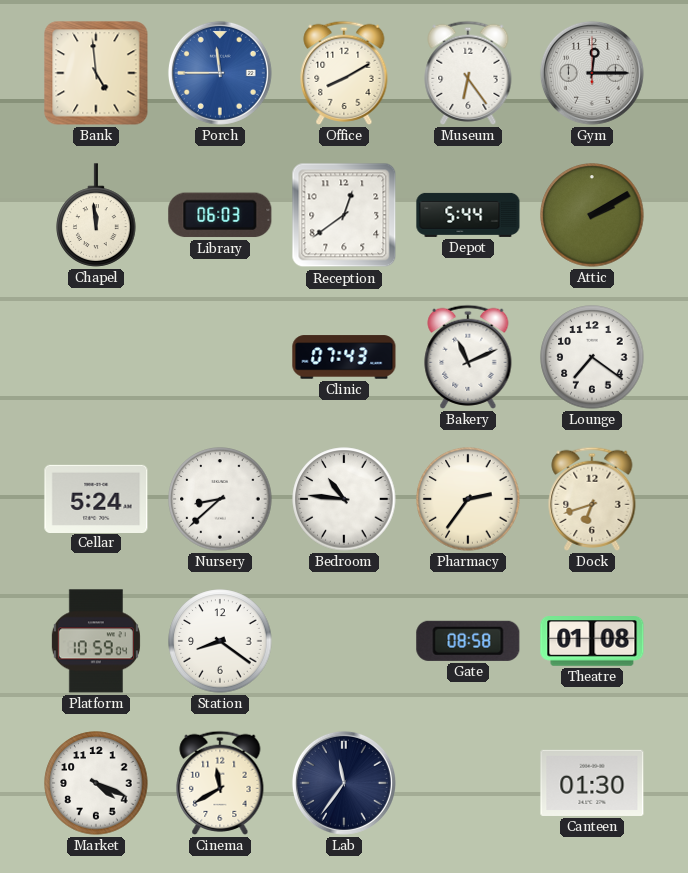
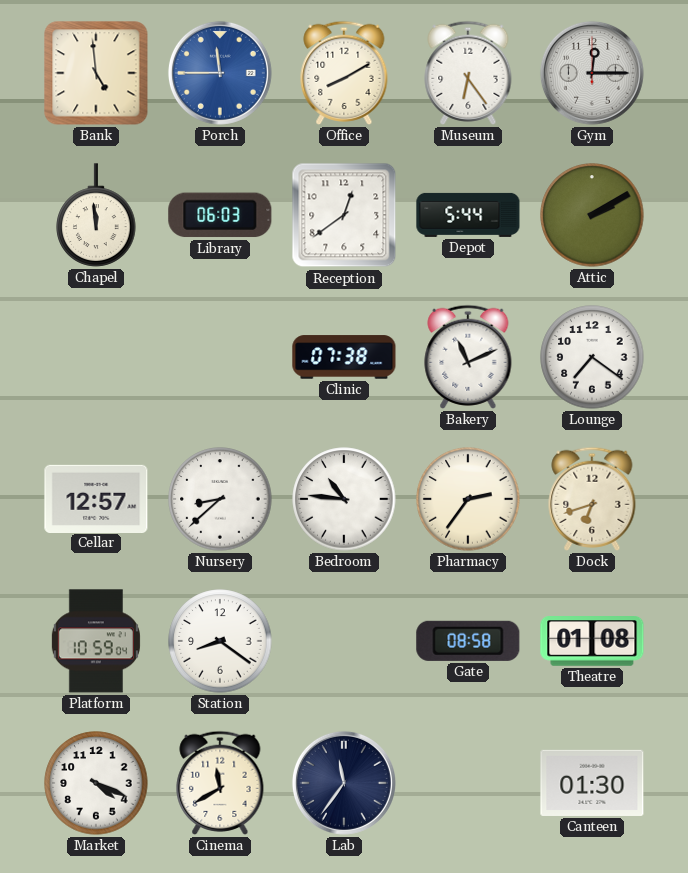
Clinic: 07:43 -> 07:38
Cellar: 5:24 -> 12:57
